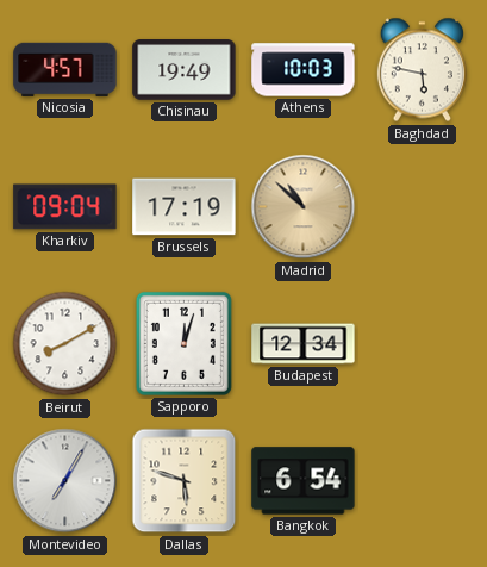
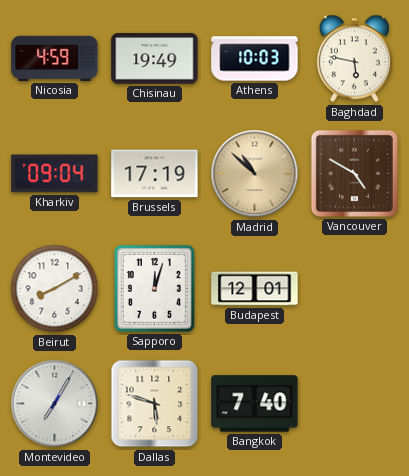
Nicosia: 4:57 -> 4:59
Vancouver: none -> 4:50
Budapest: 12:34 -> 12:01
Bangkok: 6:54 -> 7:40
